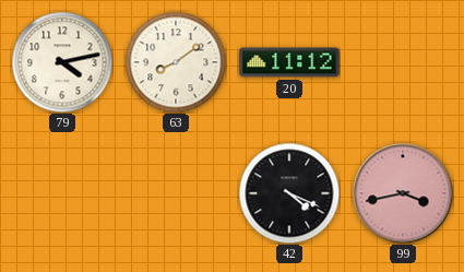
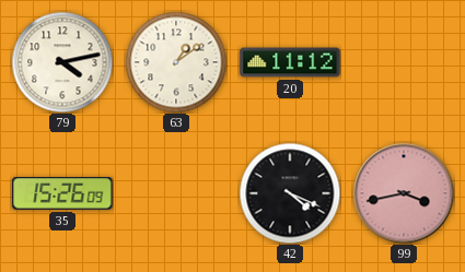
63: 8:09 -> 1:09
35: none -> 15:26
